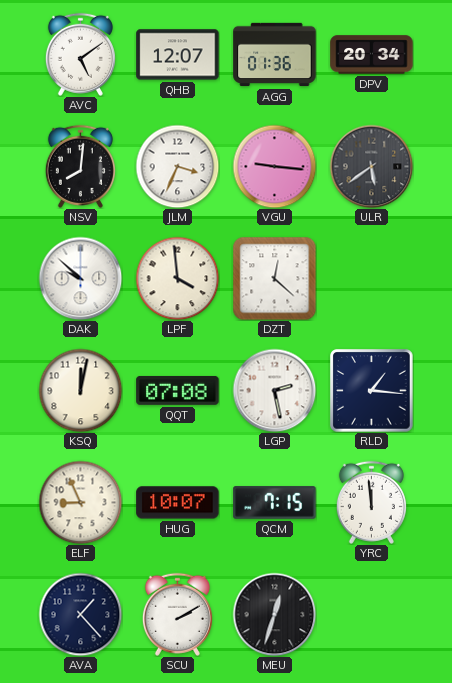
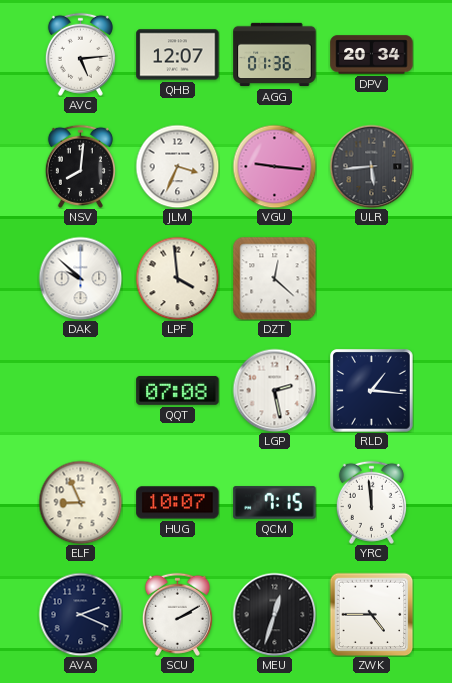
AVC: 5:09 -> 5:14
ULR: 5:39 -> 5:44
KSQ: 12:02 -> none
AVA: 1:23 -> 2:19
ZWK: none -> 4:45
